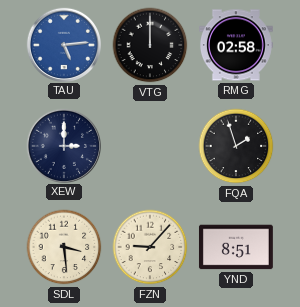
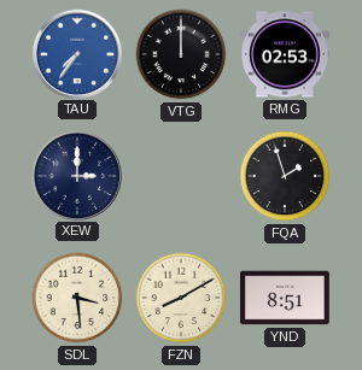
TAU: 5:14 -> 7:36
RMG: 02:58 -> 02:53
FZN: 9:07 -> 8:10
